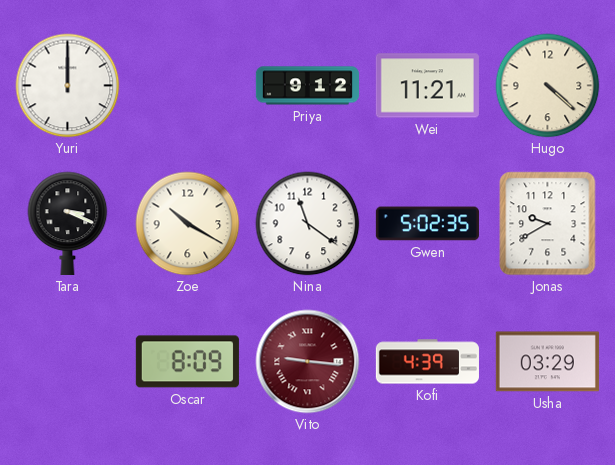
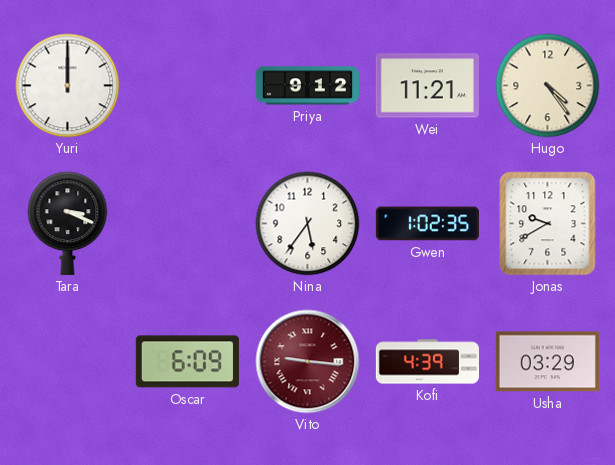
Hugo: 4:22 -> 4:24
Zoe: 10:20 -> none
Nina: 11:21 -> 5:36
Gwen: 5:02 -> 1:02
Oscar: 8:09 -> 6:09
